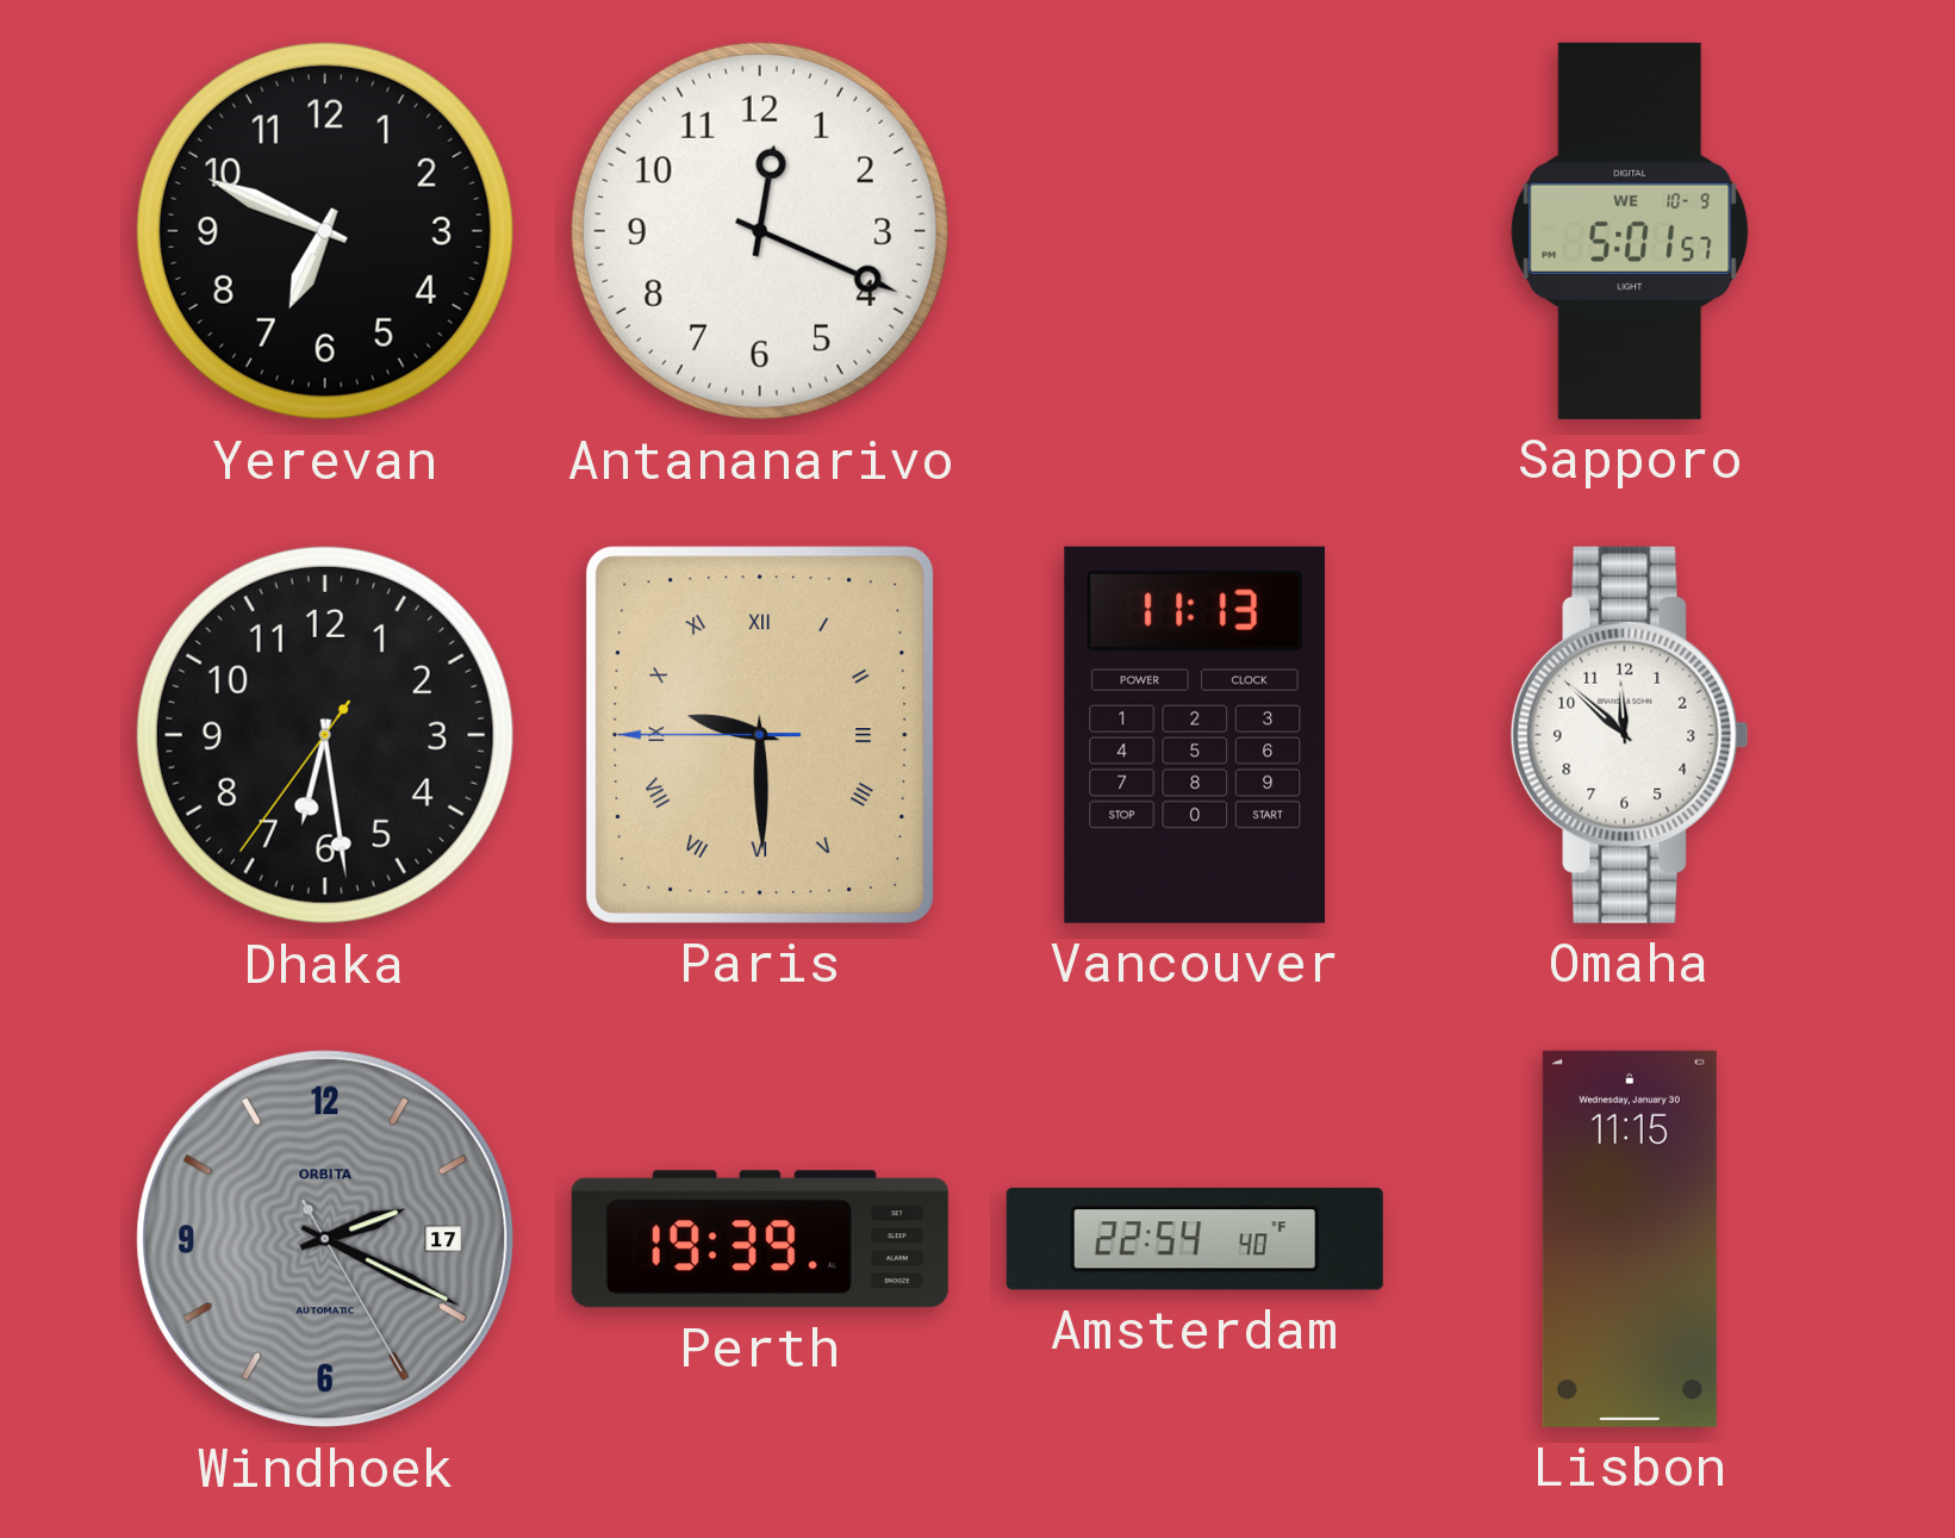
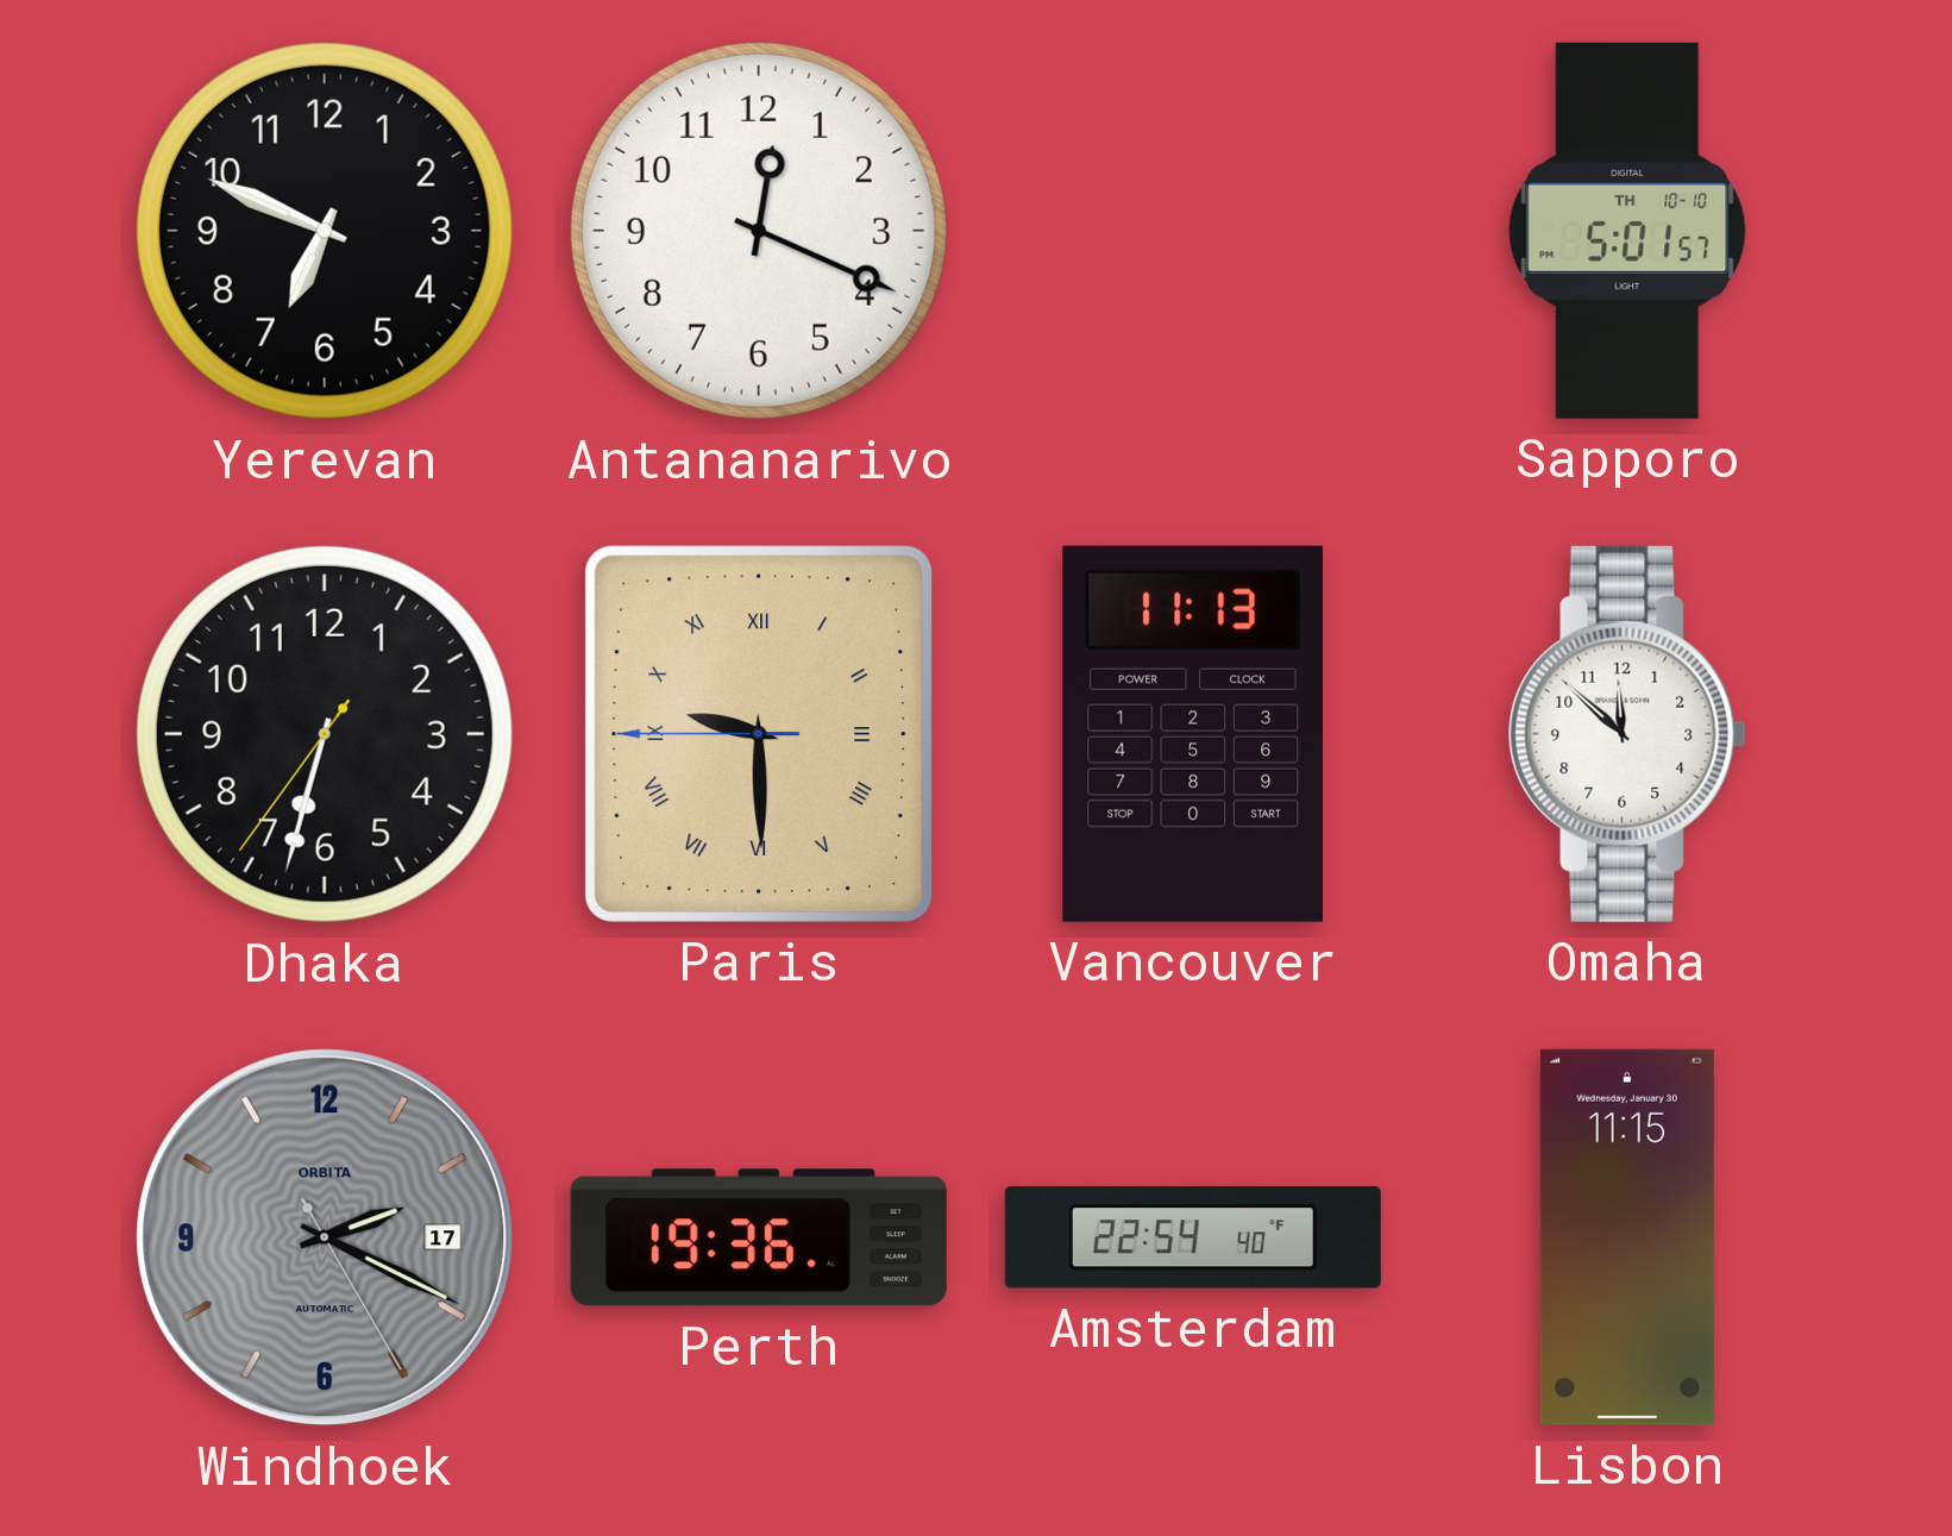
Sapporo date: WE 10-9 -> TH 10-10
Dhaka: 6:28 -> 6:32
Perth: 19:39 -> 19:36
